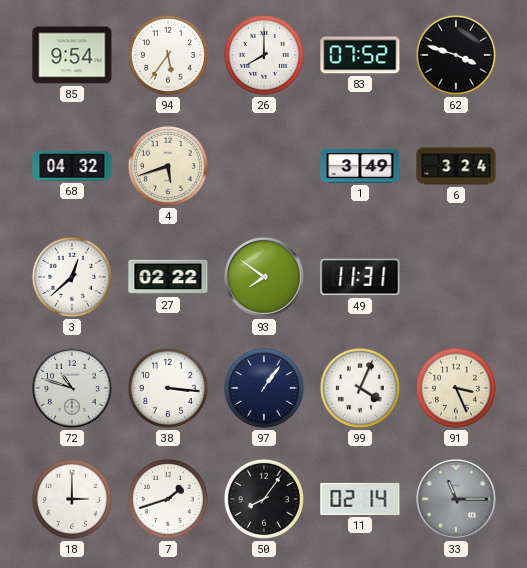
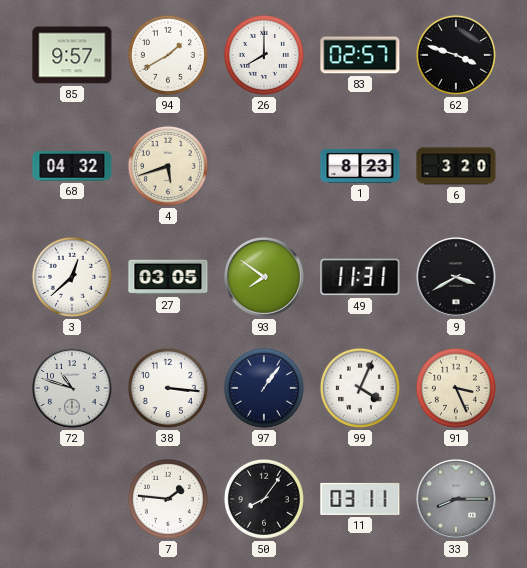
85: 9:54 -> 9:57
94: 5:36 -> 1:40
83: 07:52 -> 02:57
1: 3:49 -> 8:23
6: 3:24 -> 3:20
27: 02:22 -> 03:05
9: none -> 3:40
18: 3:00 -> none
7: 1:42 -> 1:46
11: 02:14 -> 03:11
33: 11:15 -> 8:15
